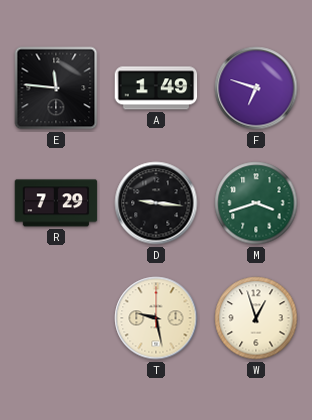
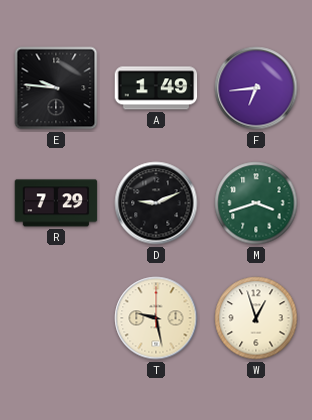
E: 11:46 -> 9:46
F: 6:48 -> 6:44
D: 9:16 -> 9:11
